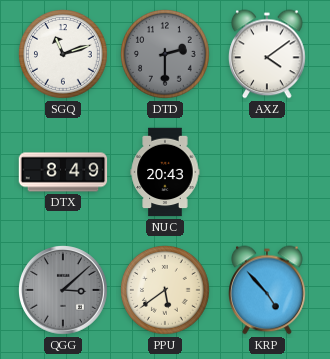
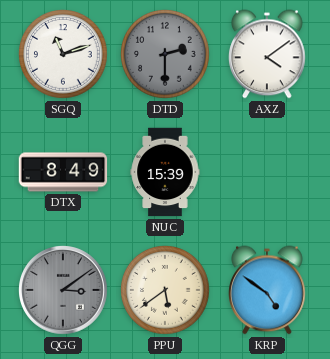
NUC: 20:43 -> 15:39
QGG: 3:08 -> 3:09
KRP: 4:53 -> 4:51
